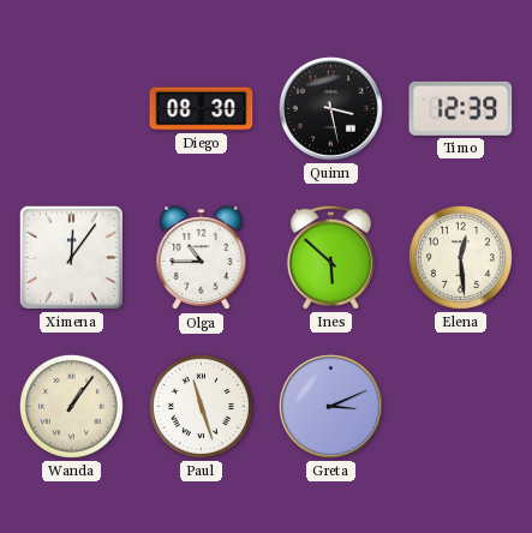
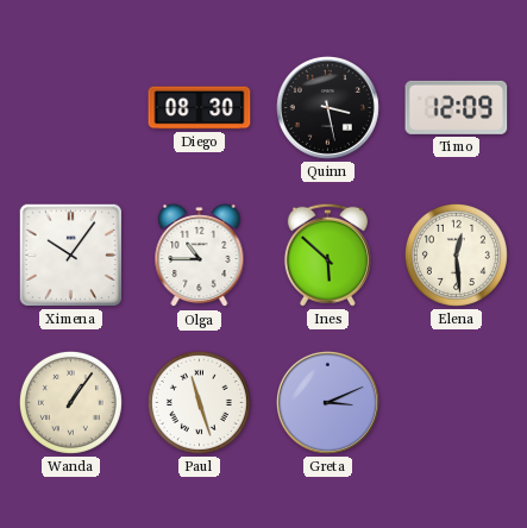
Timo: 12:39 -> 12:09
Ximena: 12:06 -> 10:06
